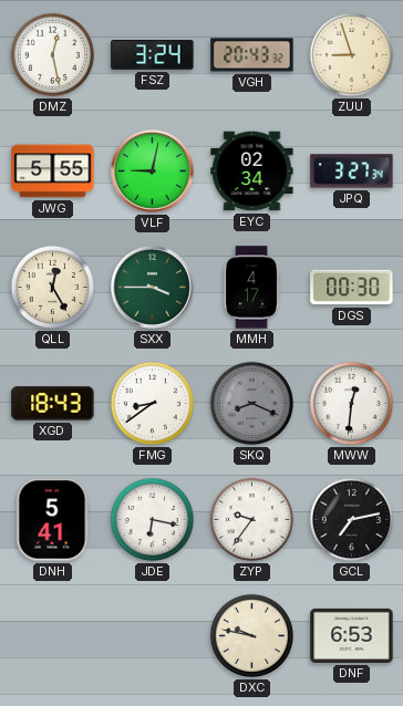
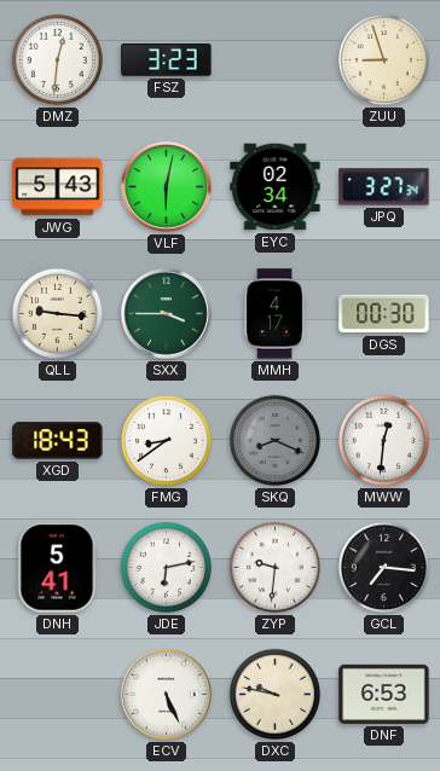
DMZ: 12:28 -> 12:31
FSZ: 3:24 -> 3:23
VGH: 20:43 -> none
JWG: 5:55 -> 5:43
VLF: 9:02 -> 6:02
QLL: 12:25 -> 9:16
JDE: 6:17 -> 6:13
ZYP: 9:36 -> 9:31
GCL: 7:13 -> 7:16
ECV: none -> 5:26
